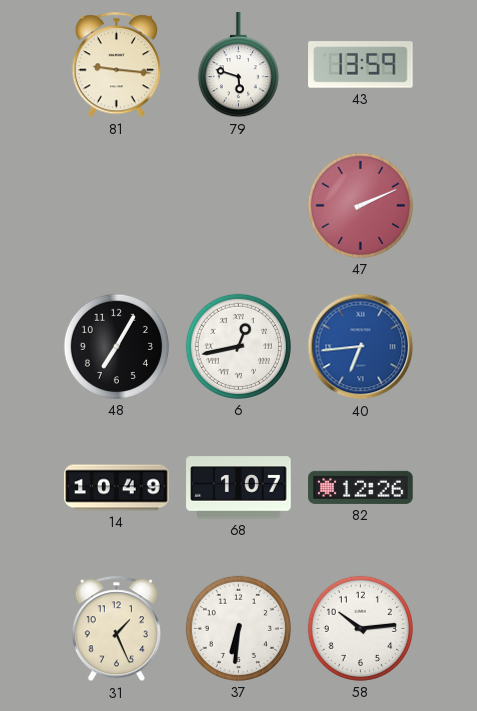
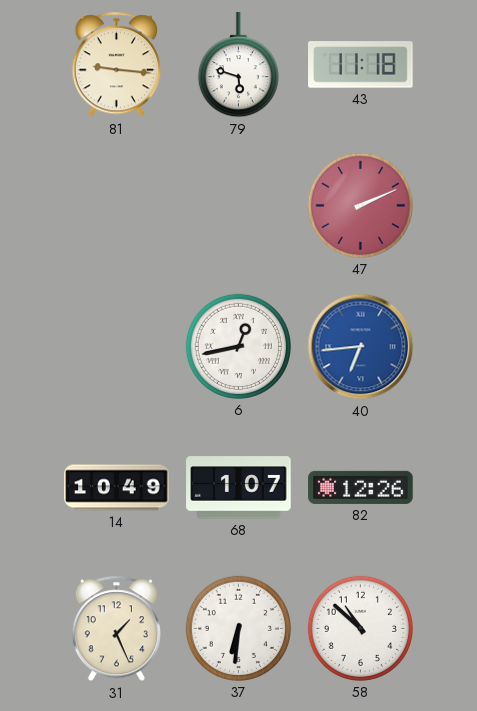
43: 13:59 -> 11:18
48: 7:05 -> none
58: 10:14 -> 10:52
